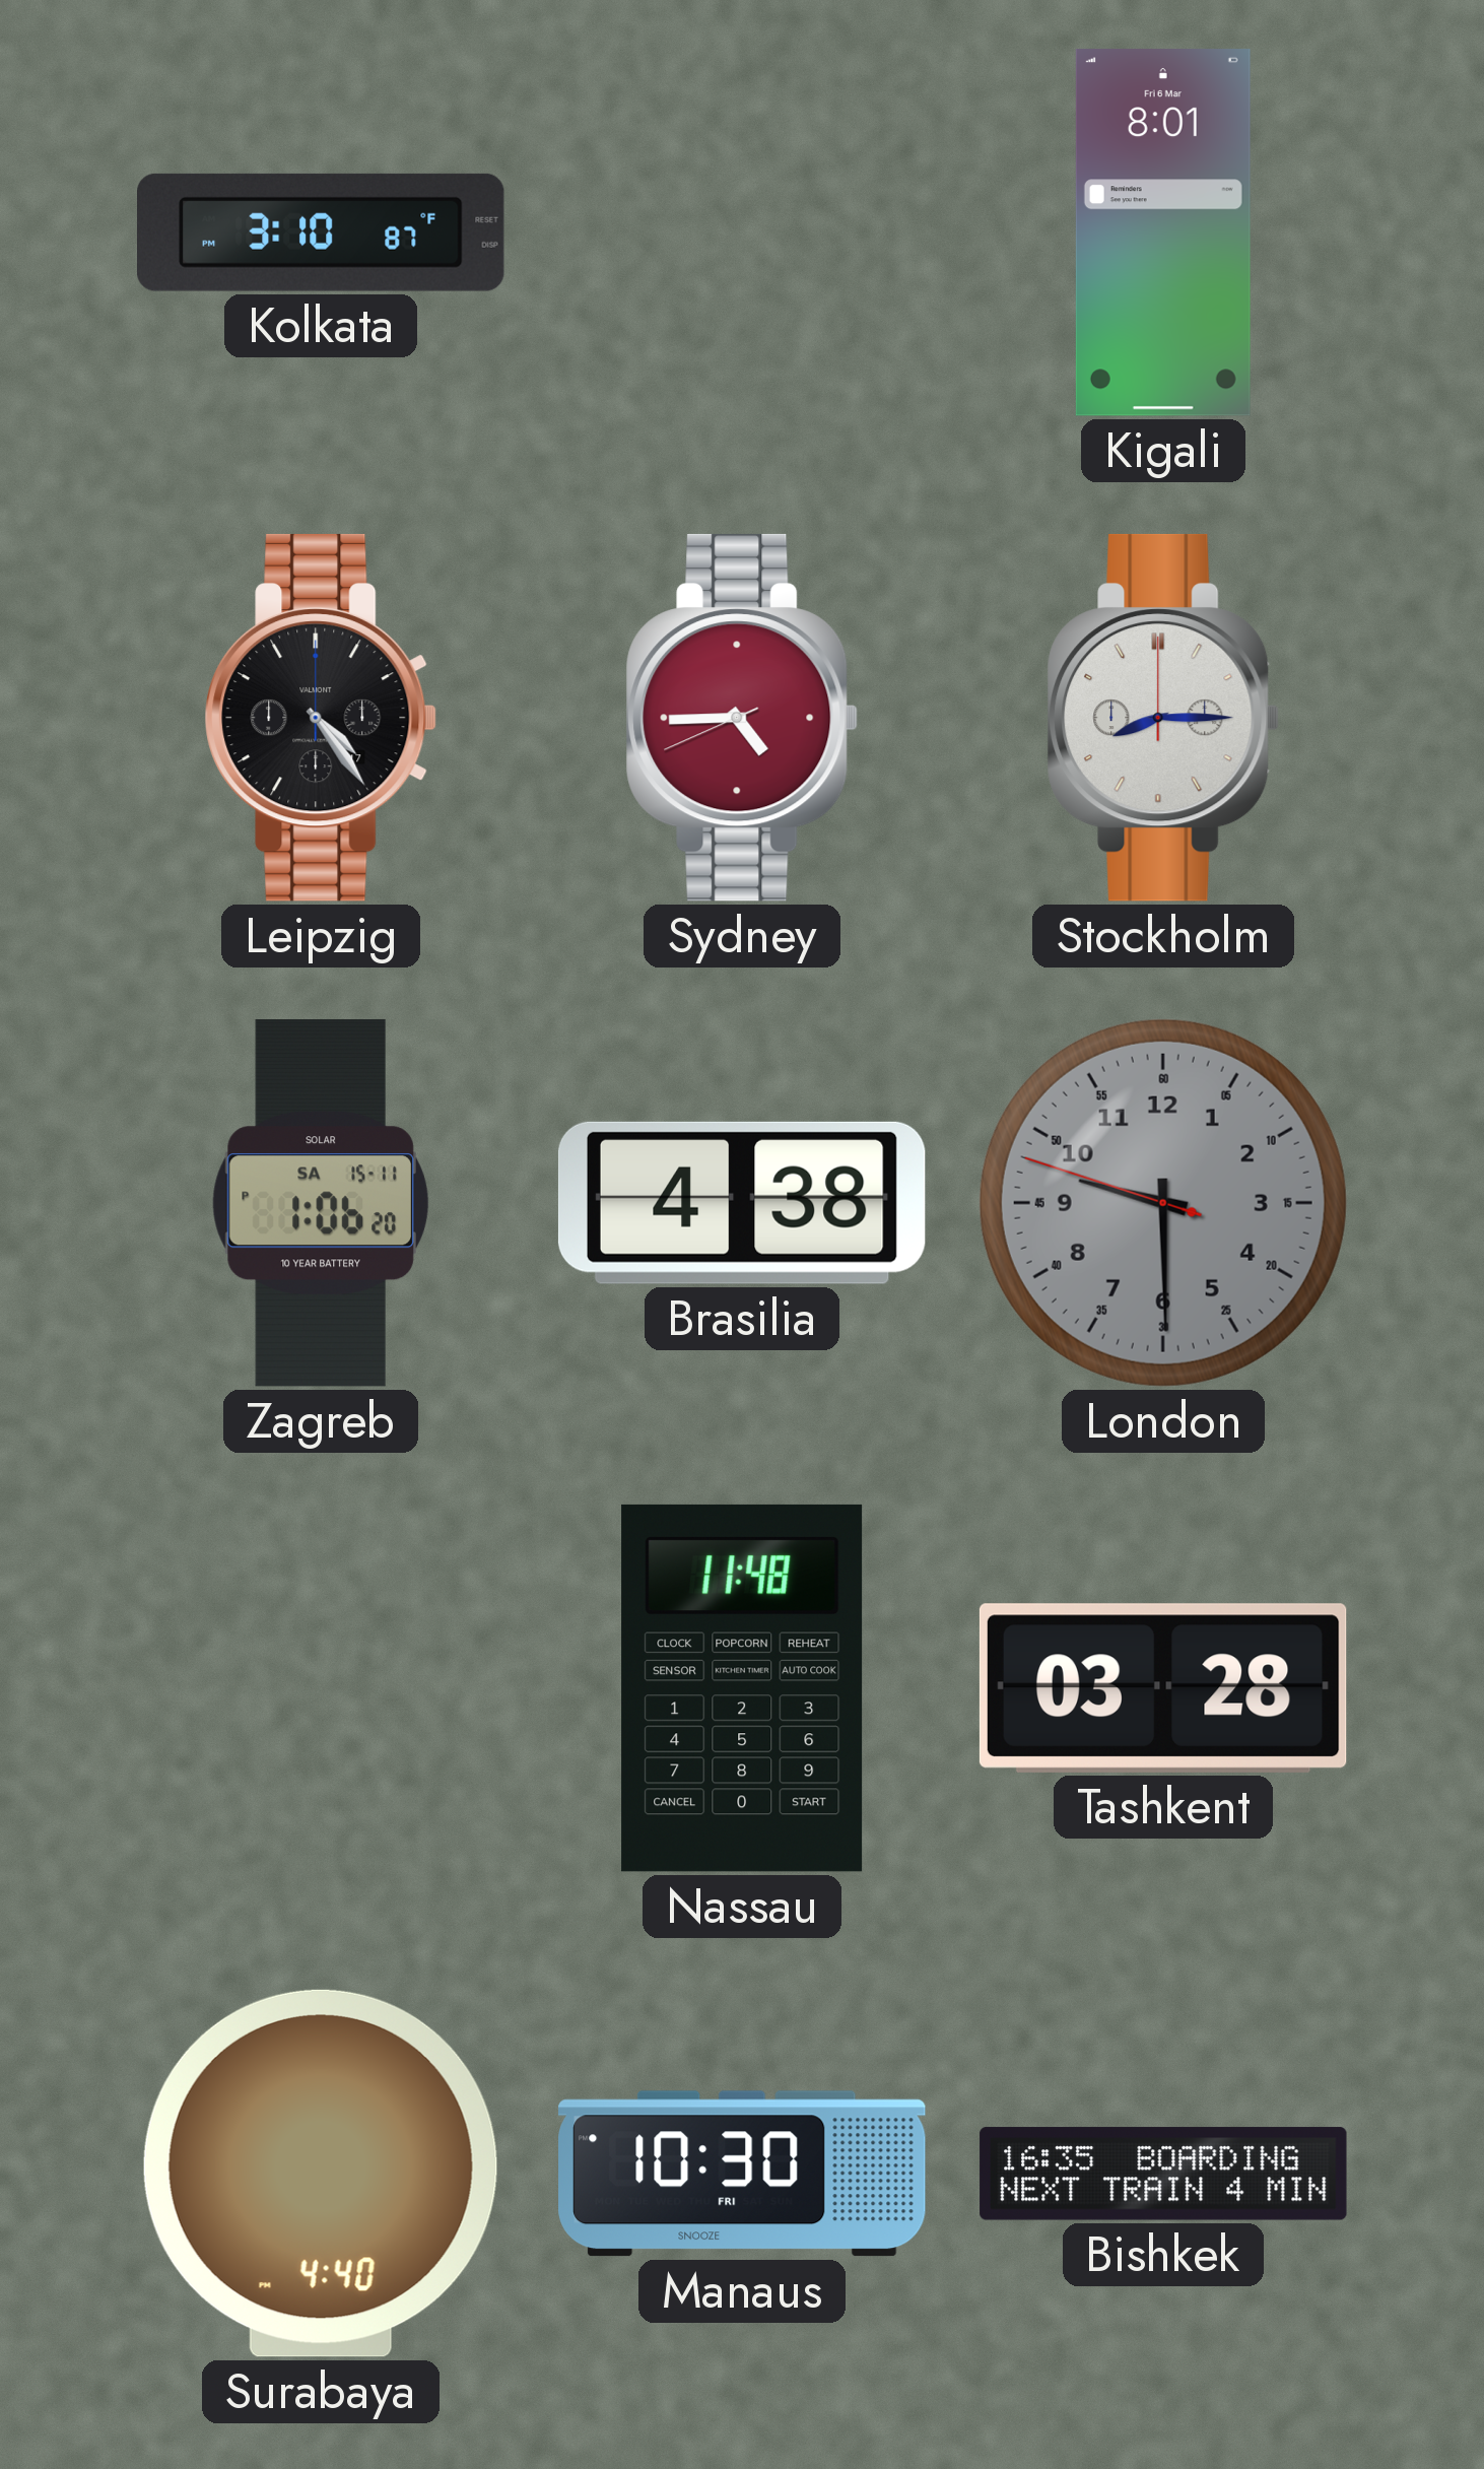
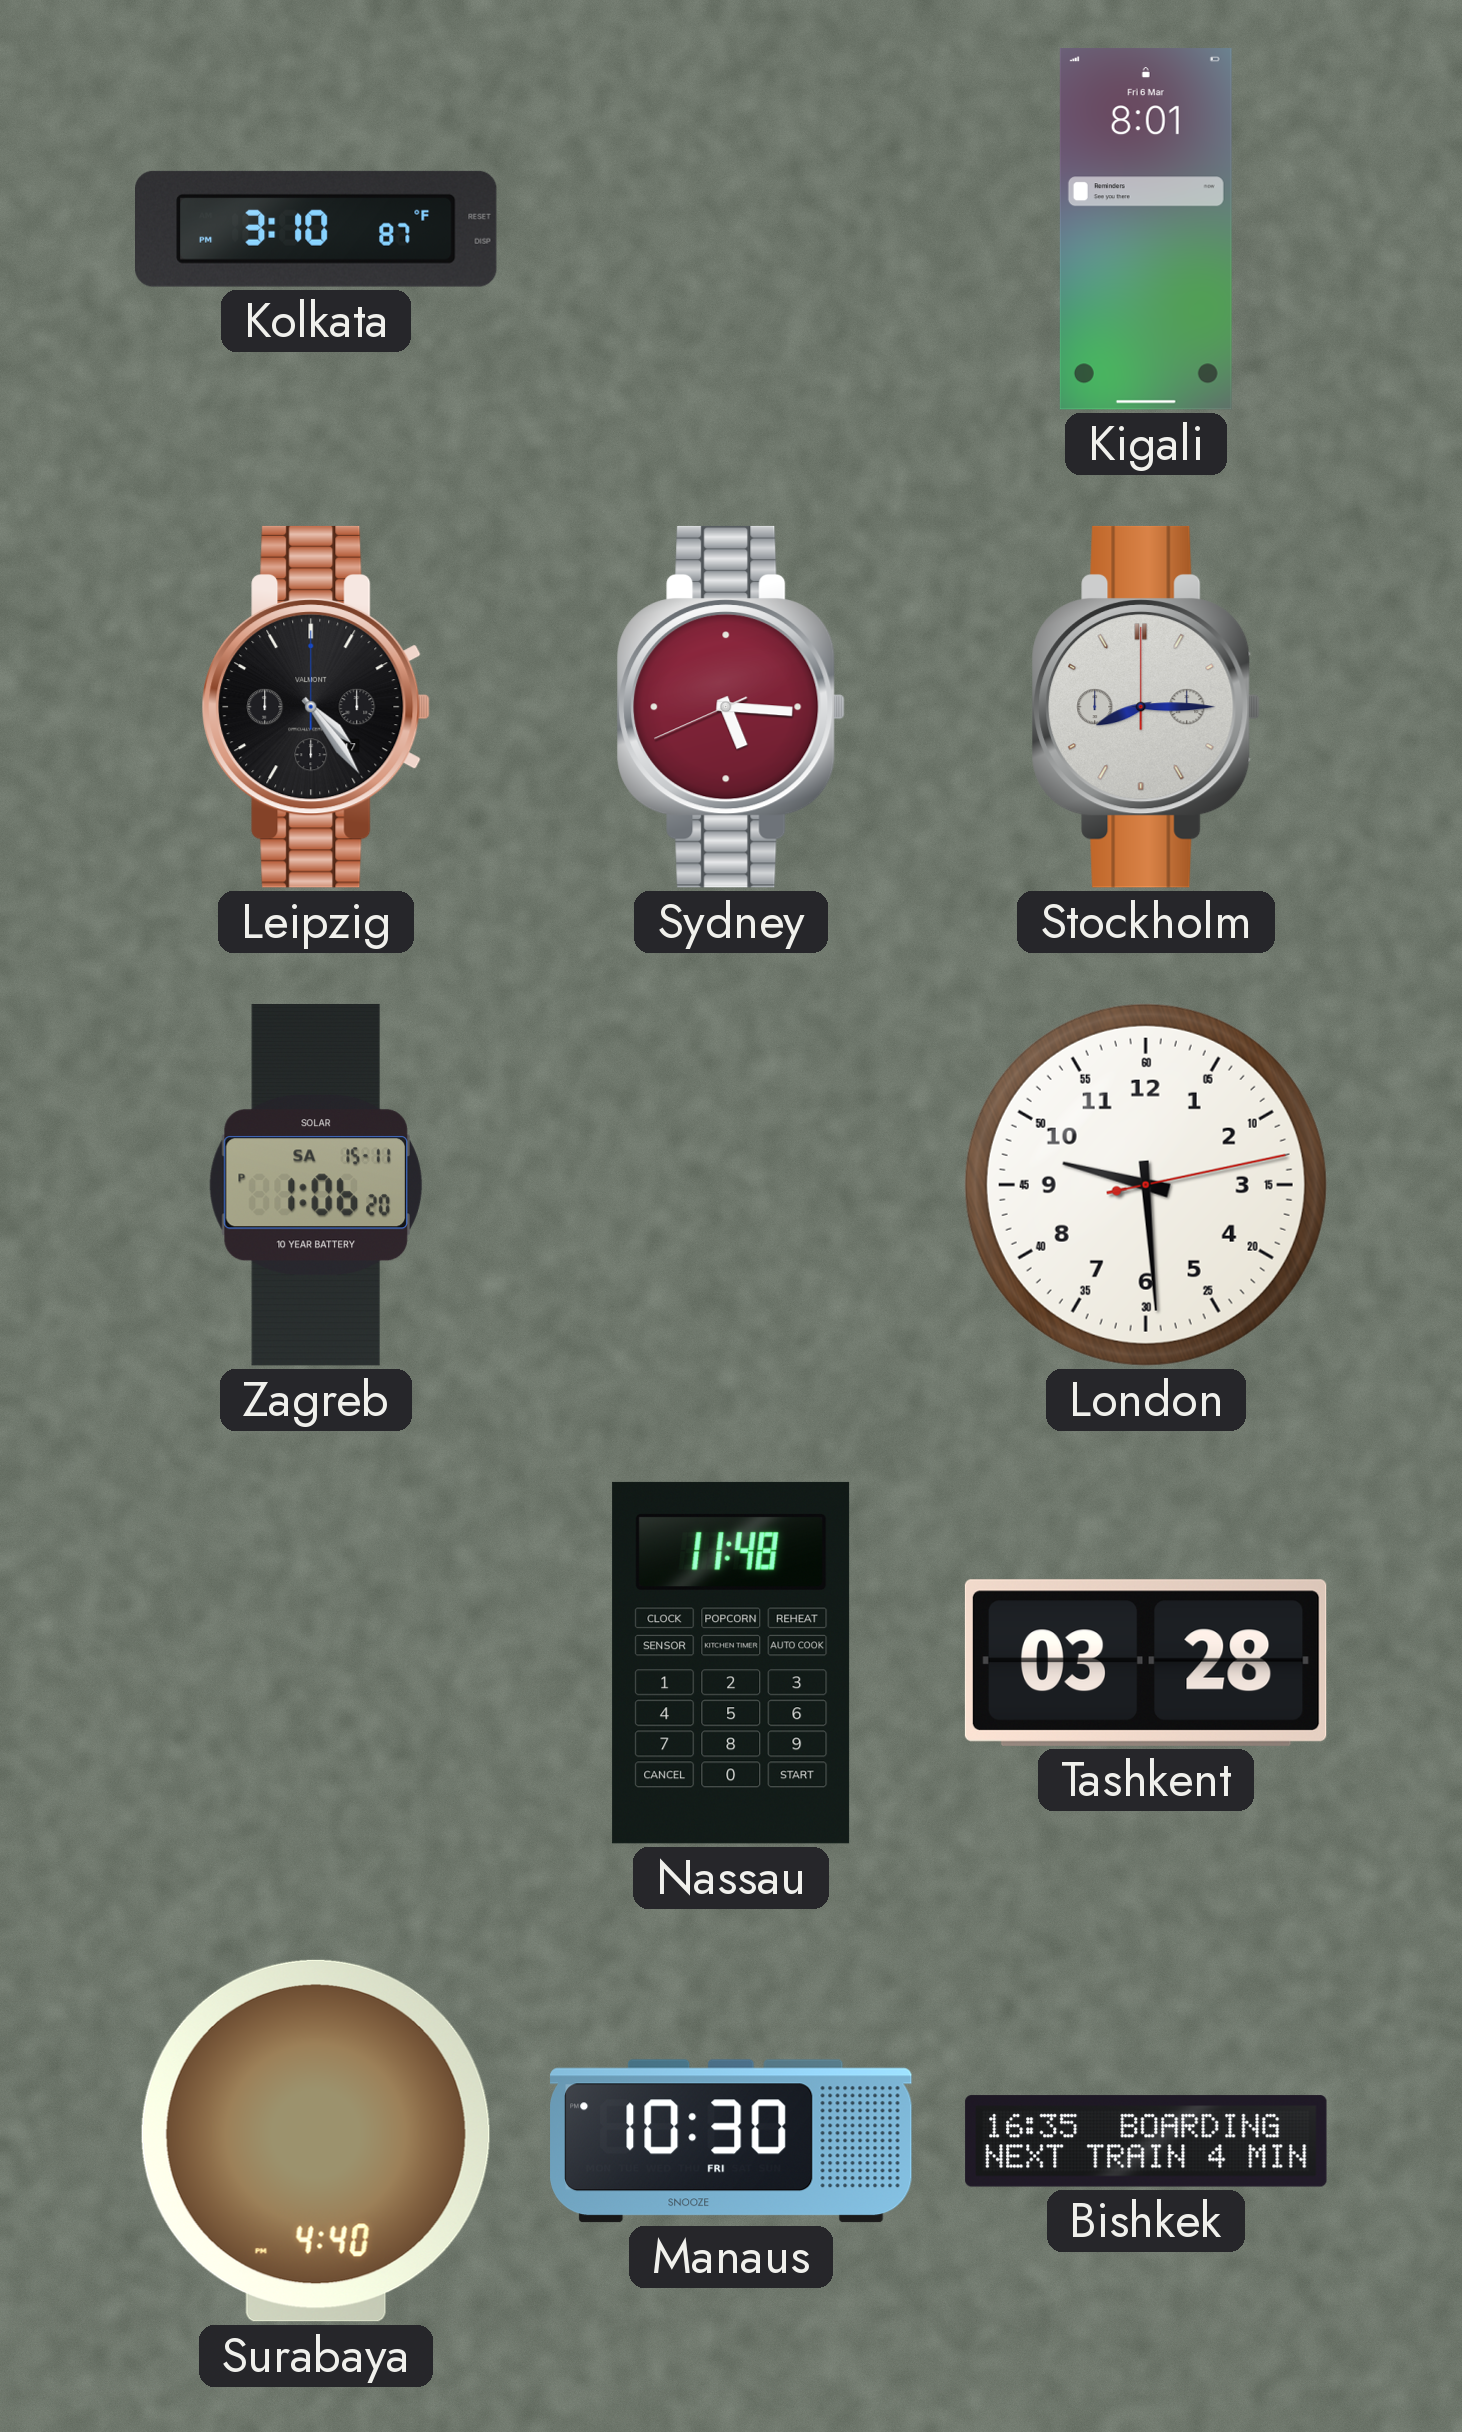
Sydney: 4:44 -> 5:15
Brasilia: 4:38 -> none
London: 9:29:48 -> 9:29:13
London dial: grey -> white
